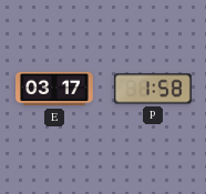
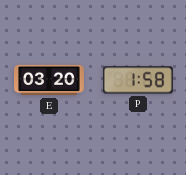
E: 03:17 -> 03:20
